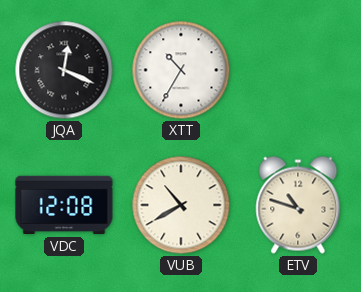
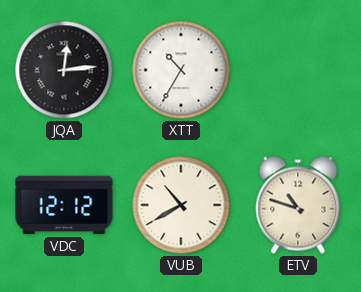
JQA: 12:19 -> 12:14
VDC: 12:08 -> 12:12
